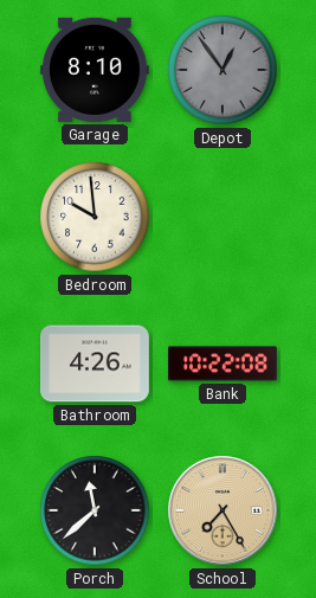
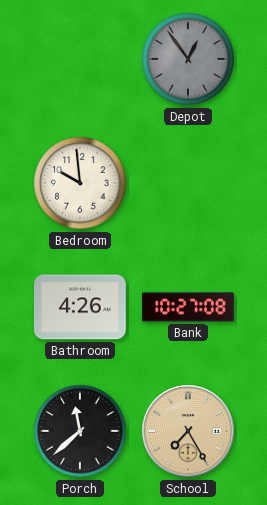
Garage: 8:10 -> none
Bank: 10:22 -> 10:27
